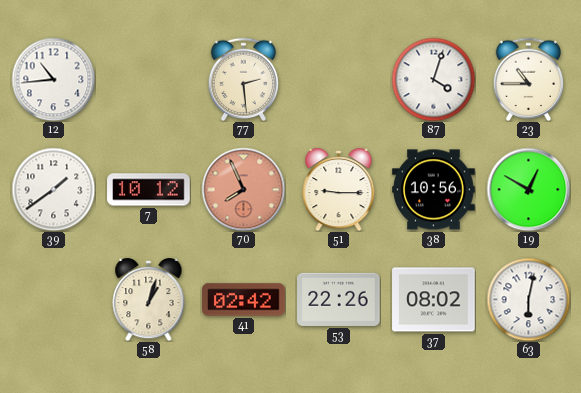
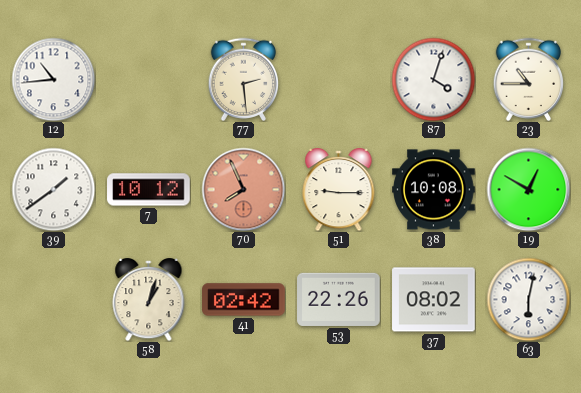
38: 10:56 -> 10:08
